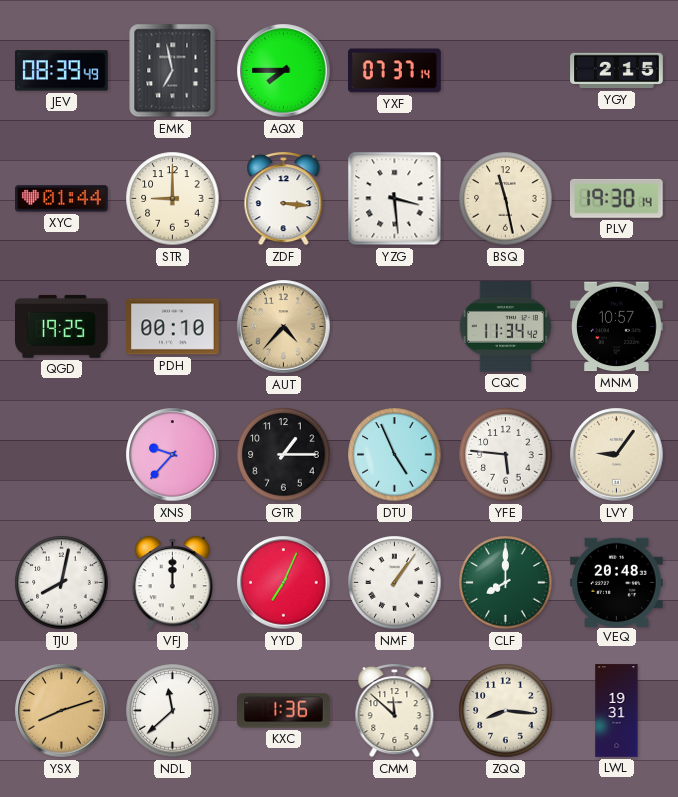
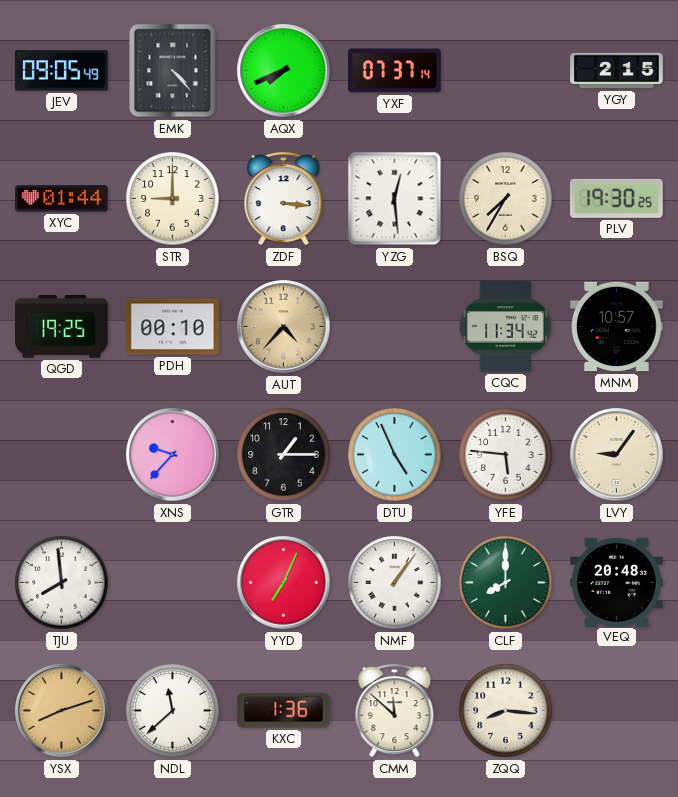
JEV: 08:39 -> 09:05
EMK: 6:58 -> 4:23
AQX: 7:45 -> 7:41
YZG: 3:29 -> 12:29
BSQ: 11:28 -> 7:35
PLV: 19:30:14 -> 19:30:25
TJU: 8:02 -> 7:59
VFJ: 12:00 -> none
LWL: 19:31 -> none
